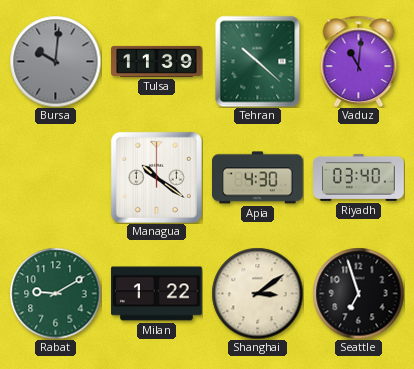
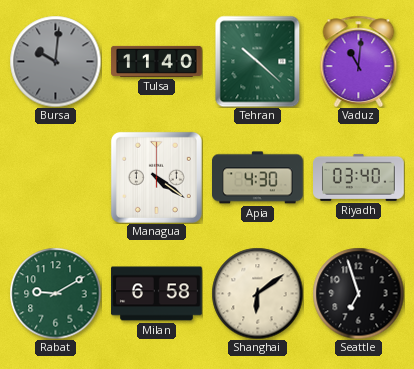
Tulsa: 11:39 -> 11:40
Managua: 10:21 -> 4:21
Milan: 1:22 -> 6:58
Shanghai: 3:09 -> 6:09
